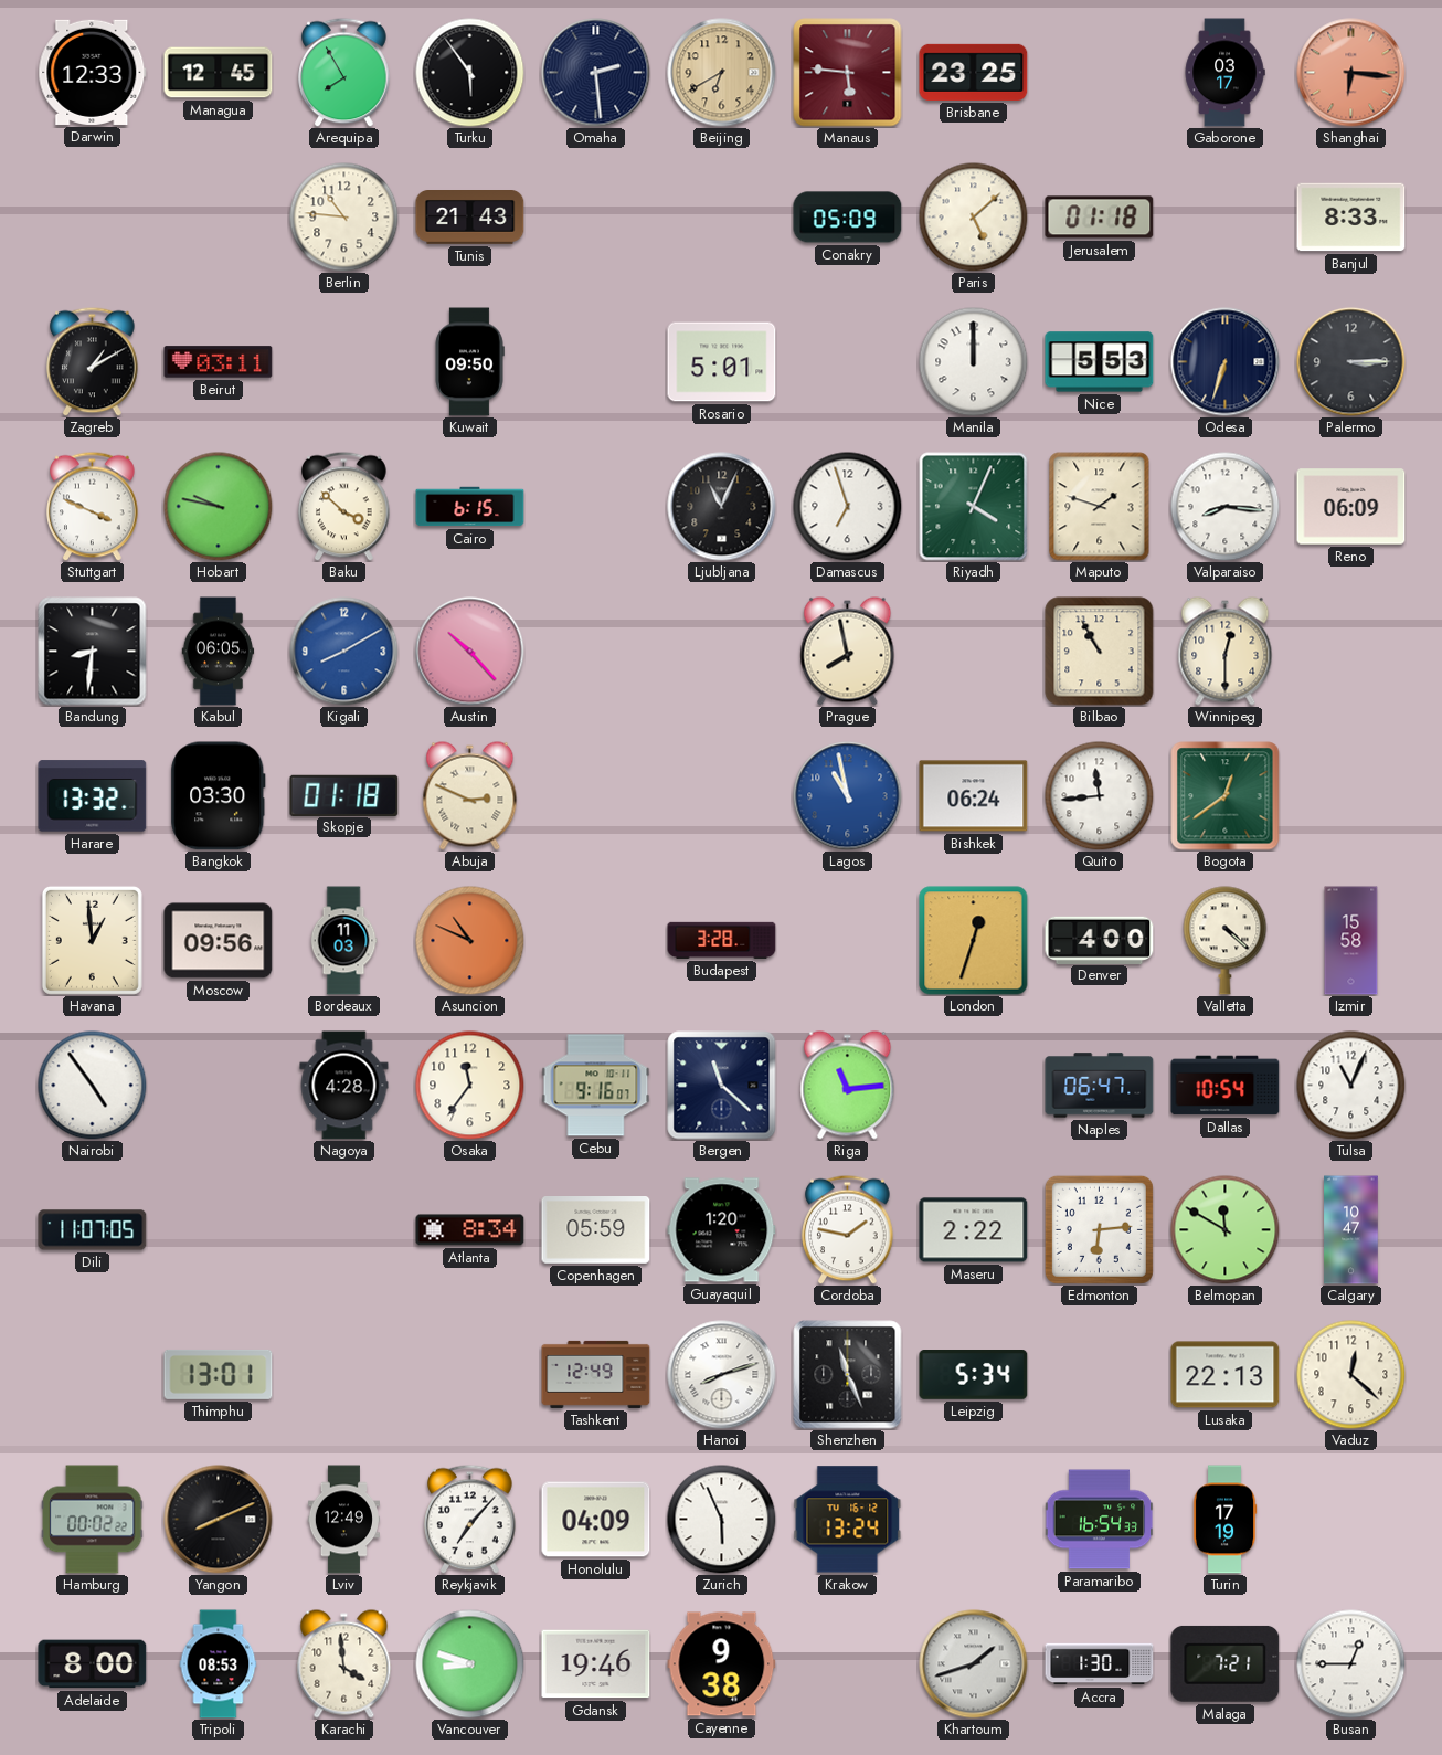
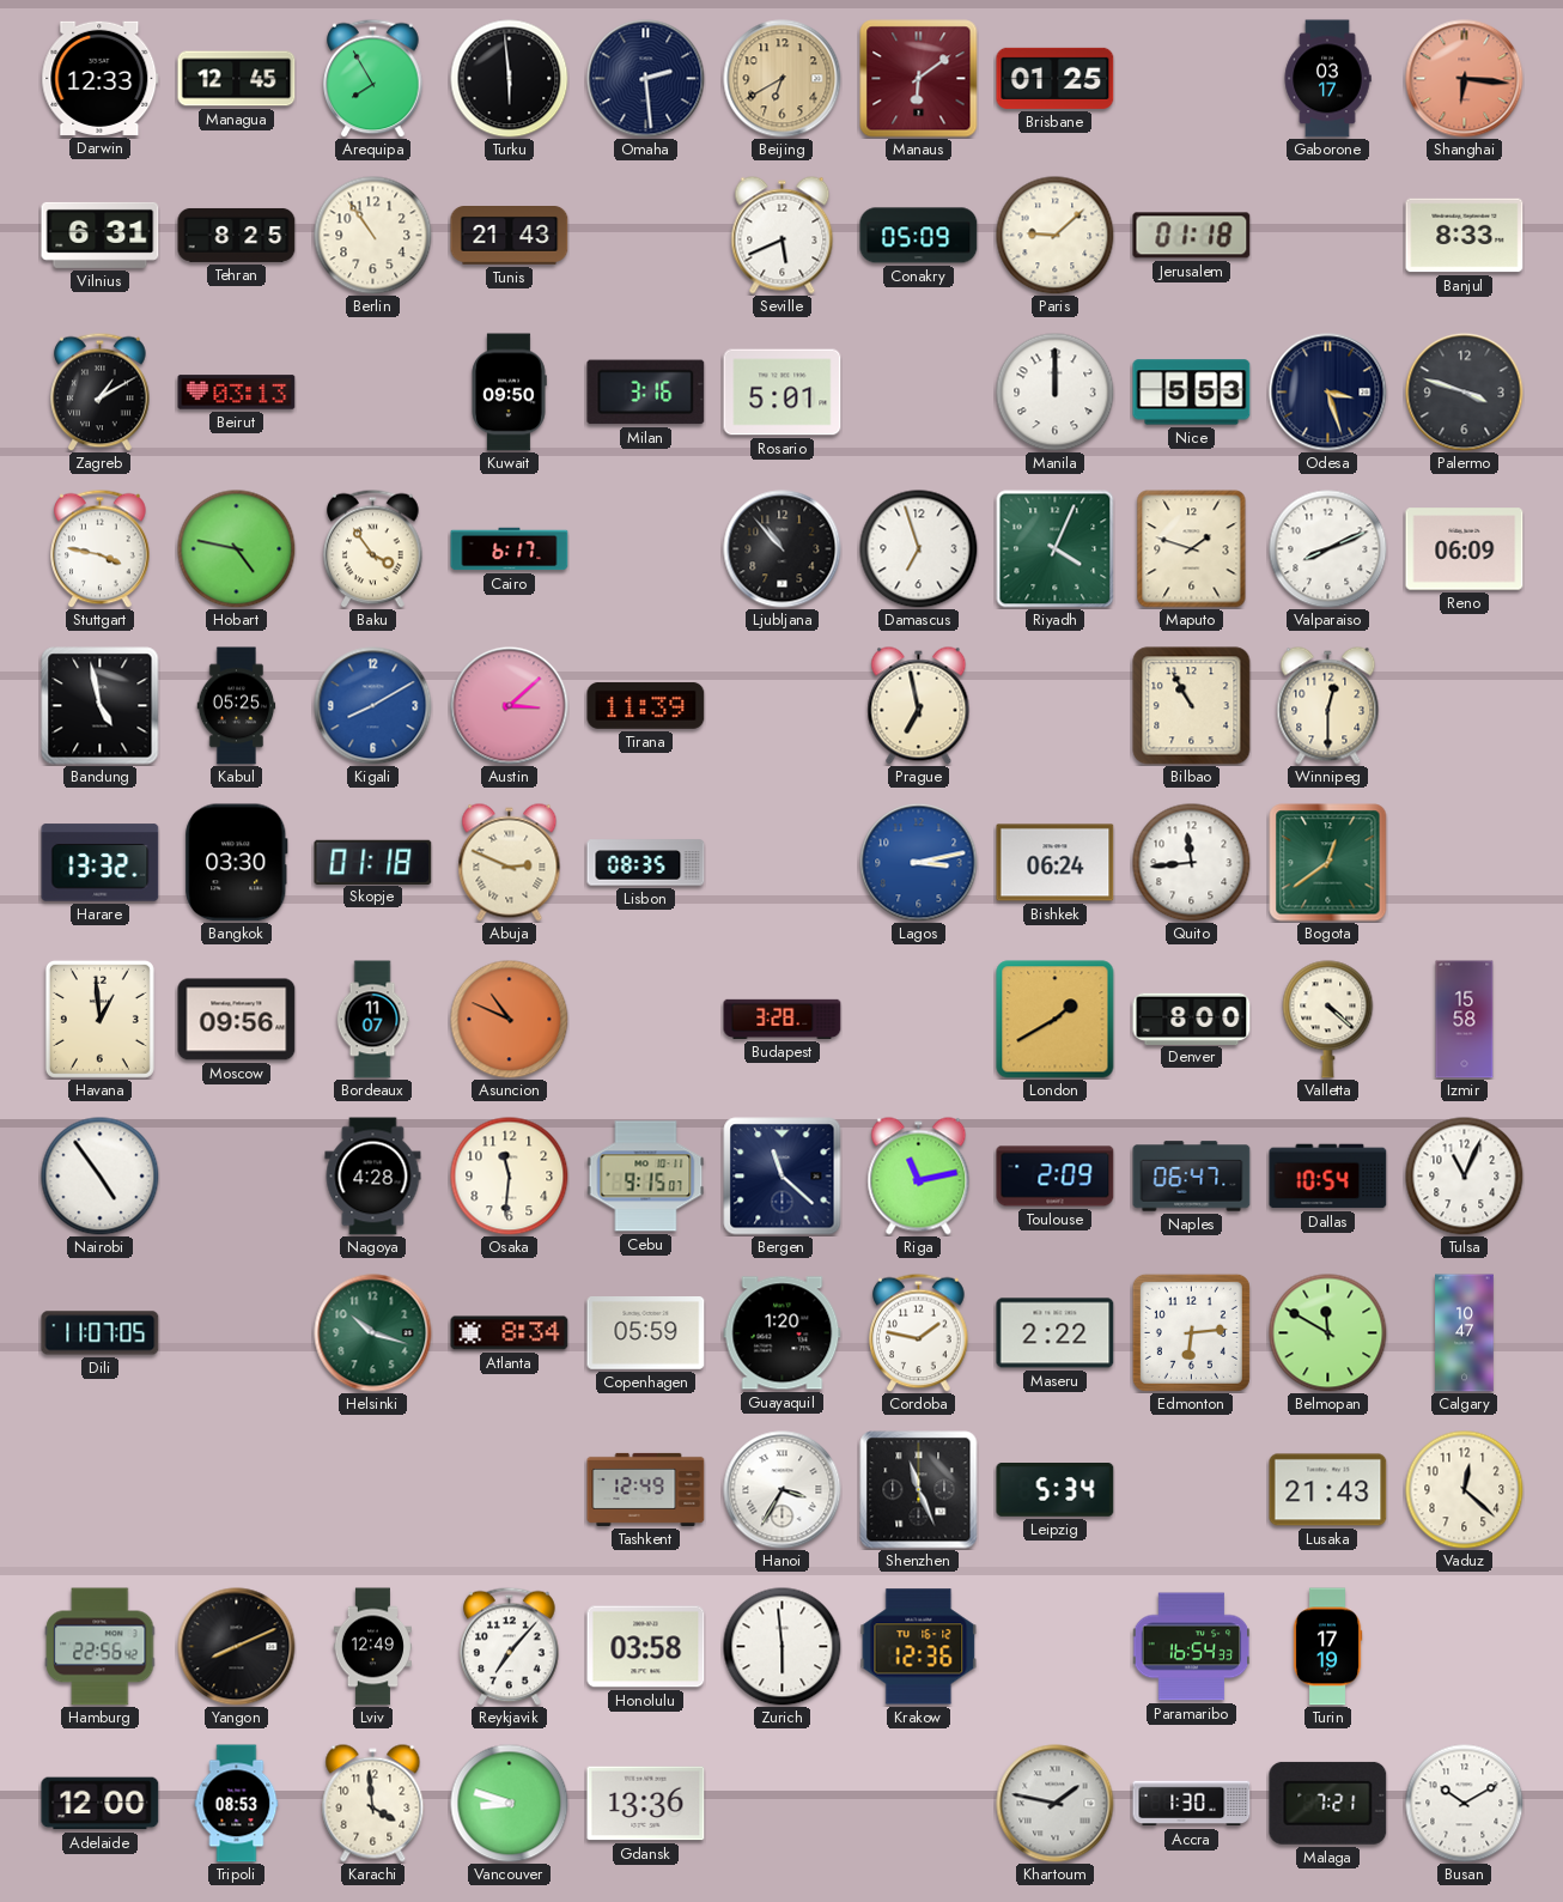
Turku: 5:54 -> 5:59
Manaus: 5:46 -> 6:09
Brisbane: 23:25 -> 01:25
Vilnius: none -> 6:31
Tehran: none -> 8:25
Berlin: 10:46 -> 10:54
Seville: none -> 5:41
Paris: 5:08 -> 9:08
Beirut: 03:11 -> 03:13
Milan: none -> 3:16
Odesa: 6:33 -> 3:27
Palermo: 3:15 -> 3:48
Stuttgart: 3:49 -> 3:47
Hobart: 9:47 -> 4:47
Baku: 3:52 -> 3:54
Cairo: 6:15 -> 6:17
Ljubljana: 11:04 -> 10:53
Valparaiso: 8:16 -> 8:11
Bandung: 8:31 -> 4:58
Kabul: 06:05 -> 05:25
Austin: 10:23 -> 3:08
Tirana: none -> 11:39
Prague: 7:58 -> 6:58
Lisbon: none -> 08:35
Lagos: 10:58 -> 3:13
Bordeaux: 11:03 -> 11:07
London: 12:33 -> 1:40
Denver: 4:00 -> 8:00
Osaka: 11:36 -> 11:31
Cebu: 9:16 -> 9:15
Riga: 11:14 -> 11:13
Toulouse: none -> 2:09
Helsinki: none -> 10:18
Thimphu: 13:01 -> none
Hanoi: 8:12 -> 3:35
Lusaka: 22:13 -> 21:43
Hamburg: 00:02 -> 22:56
Honolulu: 04:09 -> 03:58
Zurich: 5:56 -> 5:59
Krakow: 13:24 -> 12:36
Adelaide: 8:00 -> 12:00
Gdansk: 19:46 -> 13:36
Cayenne: 9:38 -> none
Khartoum: 1:42 -> 1:47
Busan: 12:45 -> 10:10
